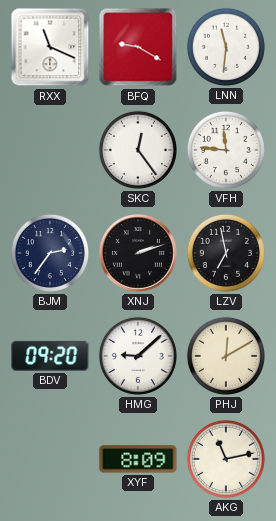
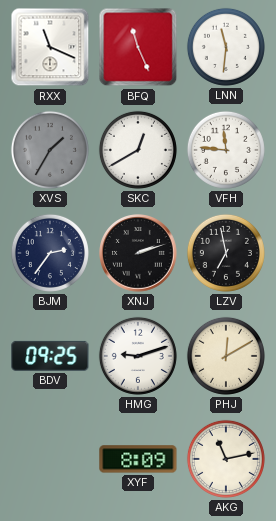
BFQ: 9:20 -> 11:26
XVS: none -> 1:35
SKC: 12:24 -> 12:40
BDV: 09:20 -> 09:25
HMG: 9:08 -> 9:12
